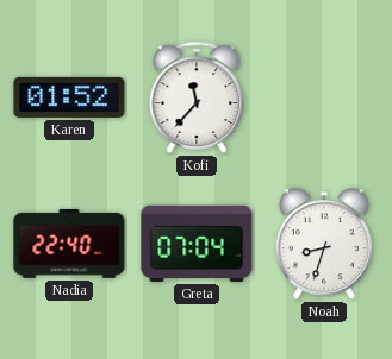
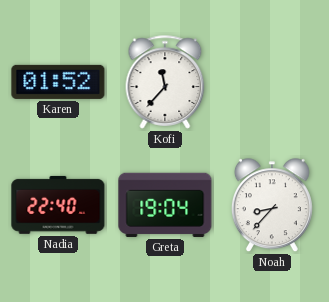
Greta: 07:04 -> 19:04
Noah: 8:33 -> 8:37
